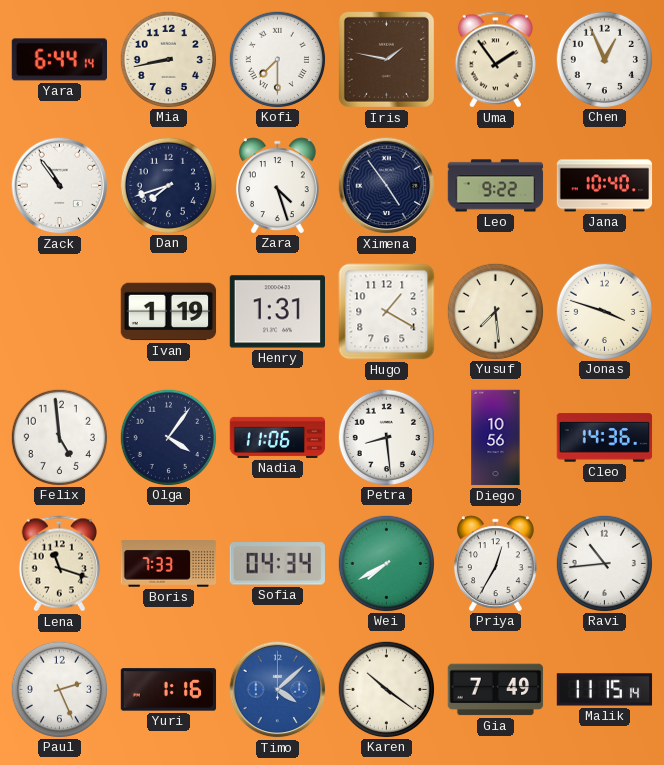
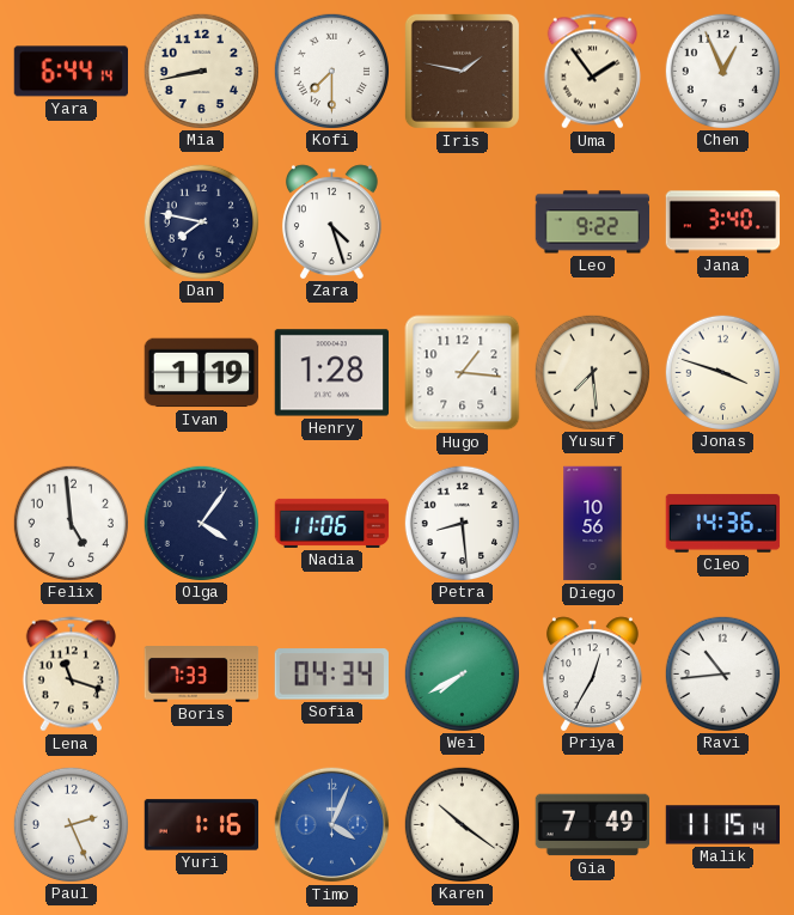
Zack: 10:54 -> none
Dan: 7:42 -> 7:47
Ximena: 4:54 -> none
Jana: 10:40 -> 3:40
Henry: 1:31 -> 1:28
Hugo: 1:20 -> 1:16
Timo: 4:08 -> 4:04
